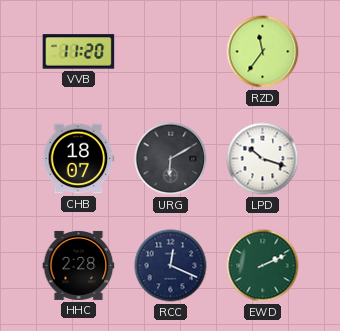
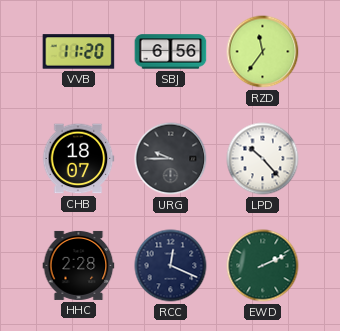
SBJ: none -> 6:56
URG: 6:10 -> 9:45
LPD: 10:18 -> 10:23
